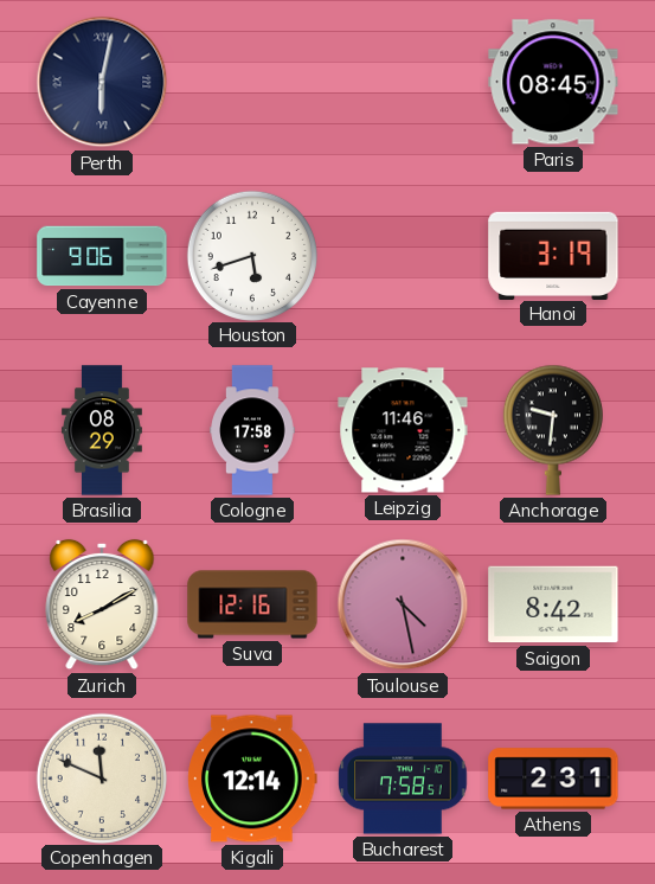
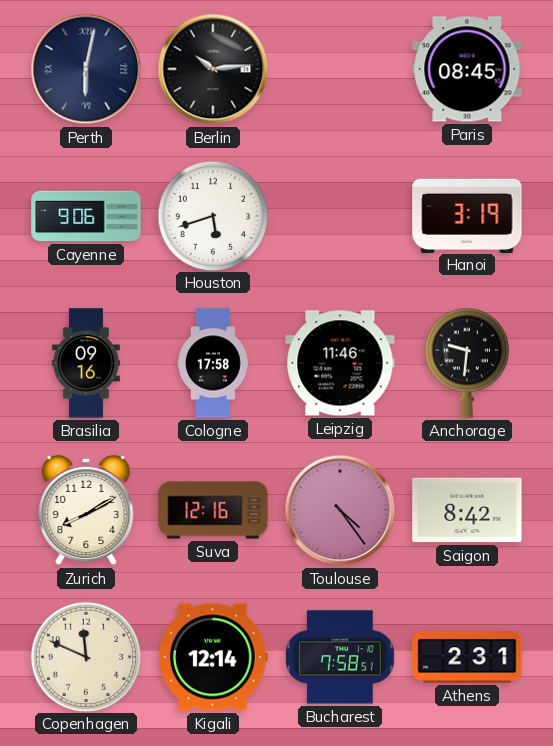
Berlin: none -> 10:14
Brasilia: 08:29 -> 09:16
Toulouse: 4:28 -> 4:24
